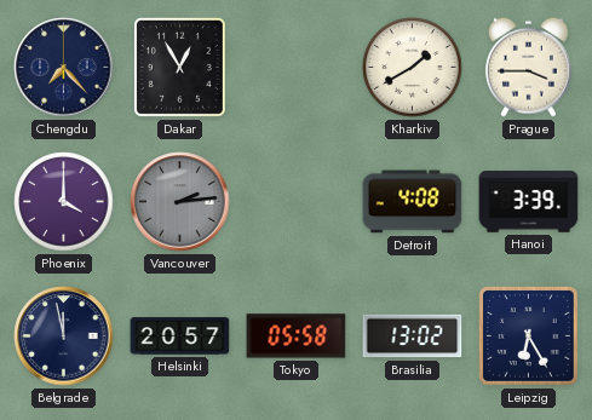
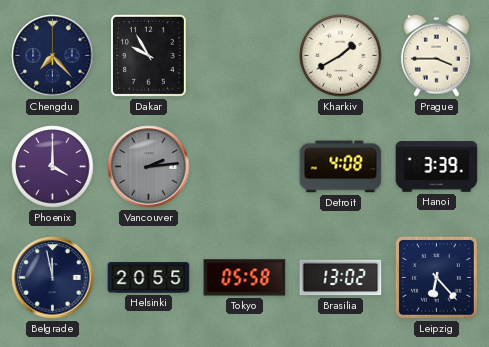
Dakar: 12:55 -> 9:55
Helsinki: 20:57 -> 20:55
Leipzig: 6:25 -> 6:23
